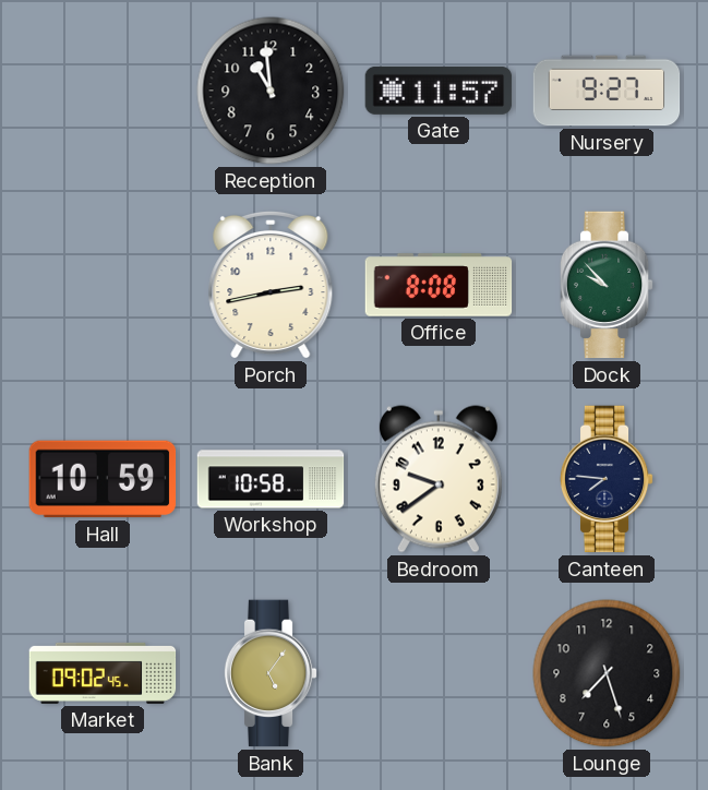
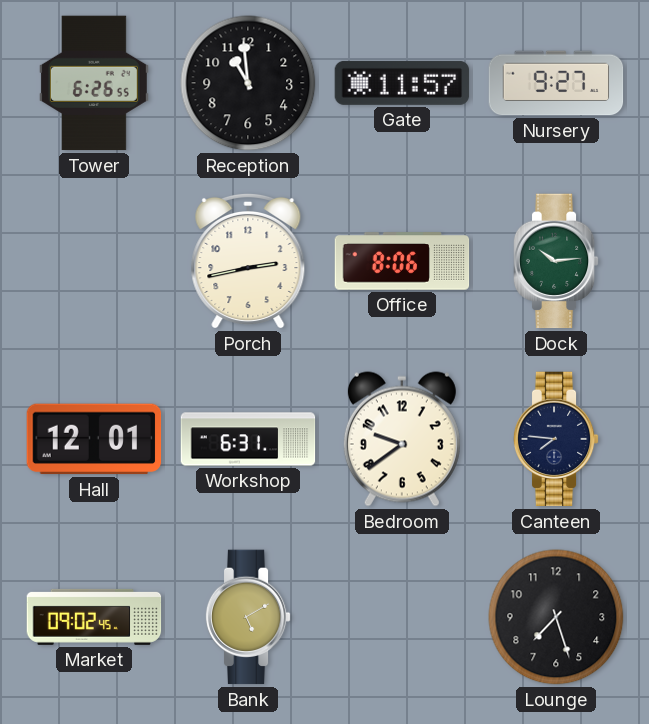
Tower: none -> 6:26
Office: 8:08 -> 8:06
Dock: 9:53 -> 10:14
Hall: 10:59 -> 12:01
Workshop: 10:58 -> 6:31
Bank: 5:06 -> 5:10
